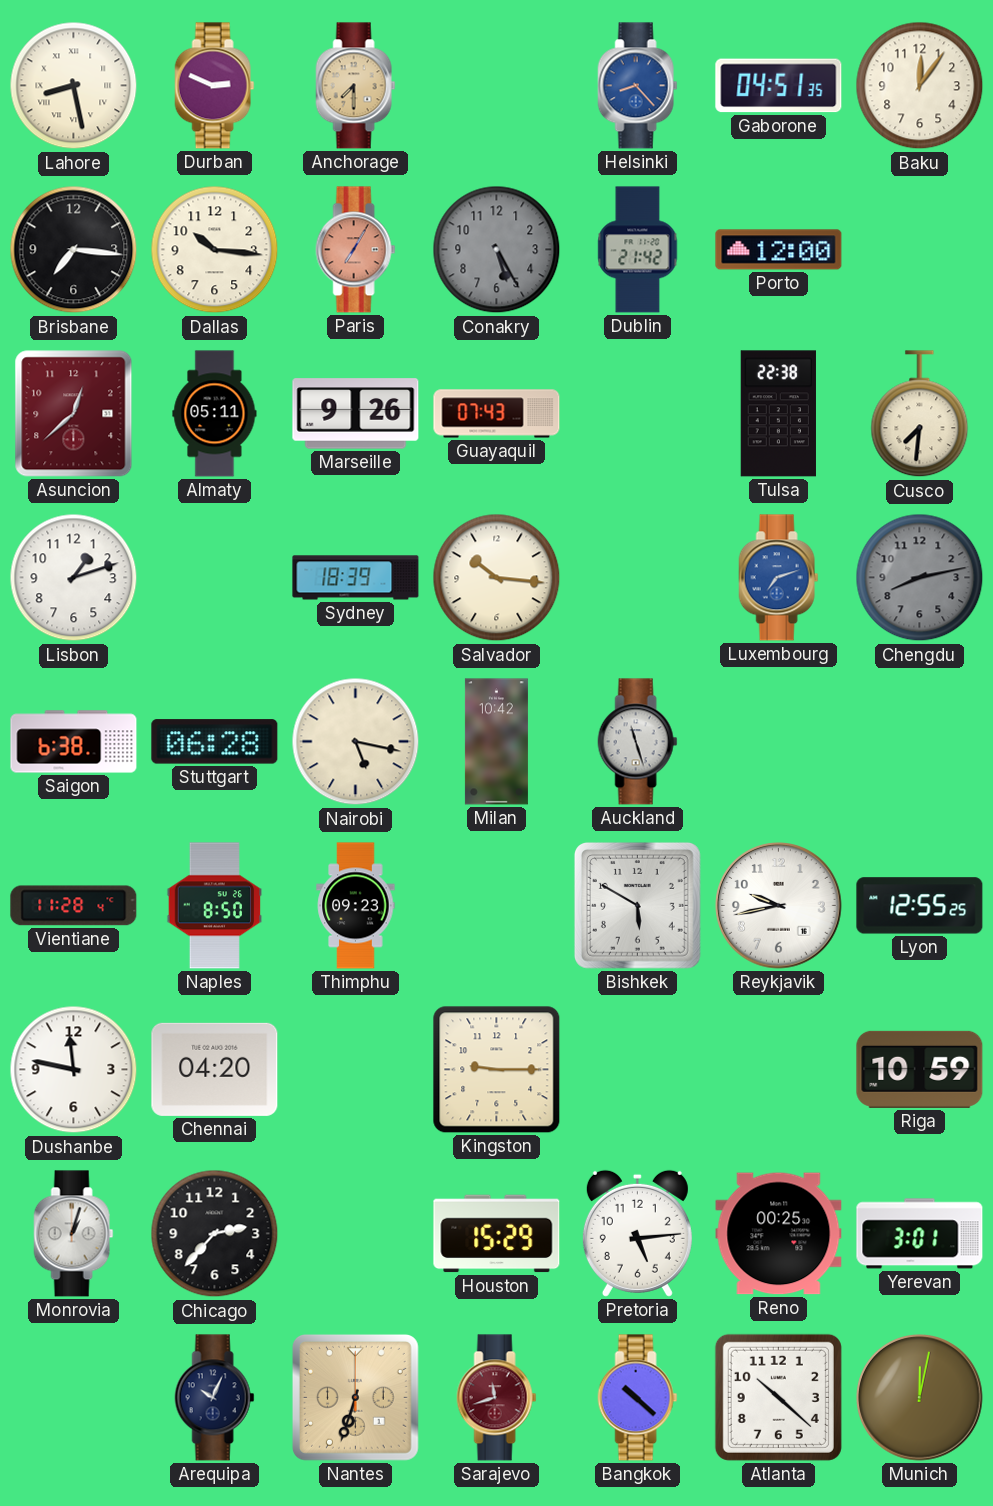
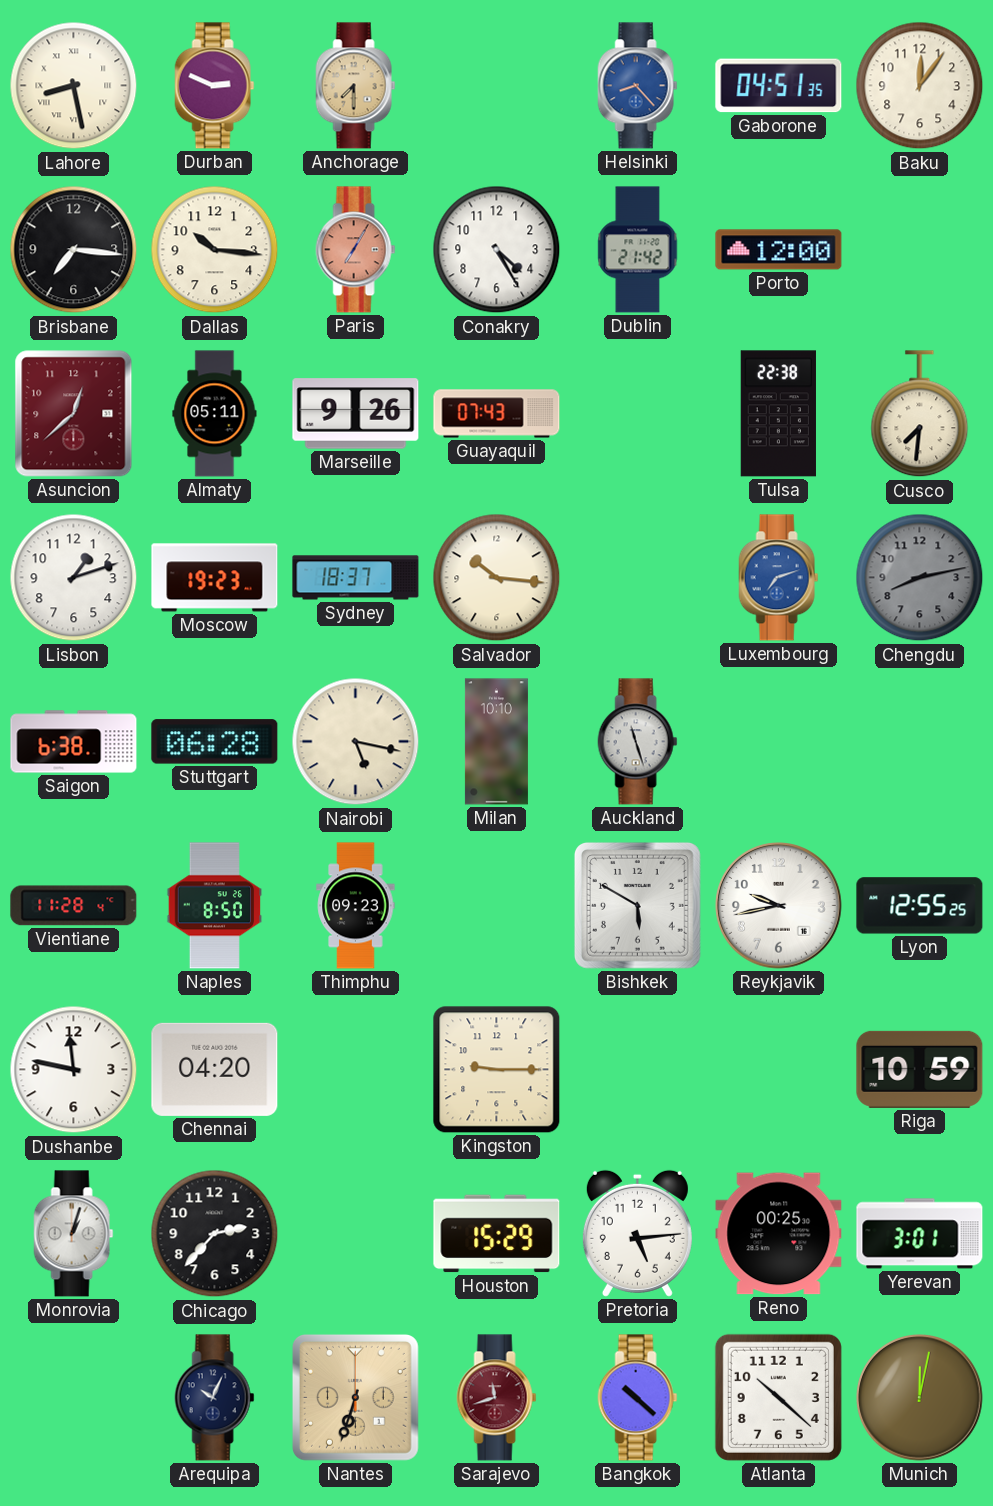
Conakry: 5:25 -> 4:25
Conakry dial: grey -> white
Moscow: none -> 19:23
Sydney: 18:39 -> 18:37
Milan: 10:42 -> 10:10
